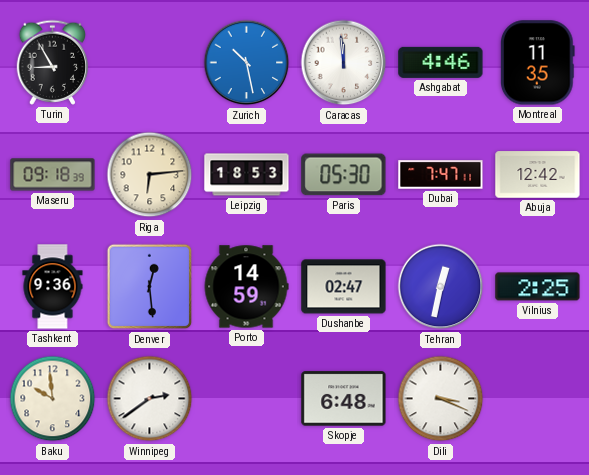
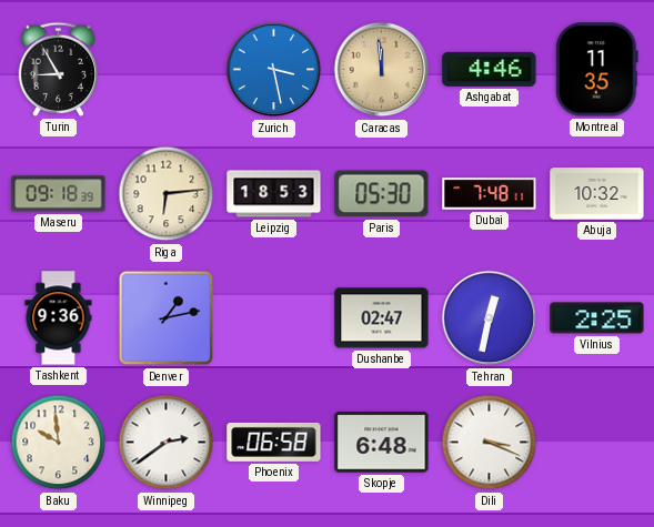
Zurich: 10:28 -> 3:28
Caracas dial: white -> champagne
Dubai: 7:47 -> 7:48
Abuja: 12:42 -> 10:32
Denver: 12:29 -> 1:13
Porto: 14:59 -> none
Phoenix: none -> 06:58
